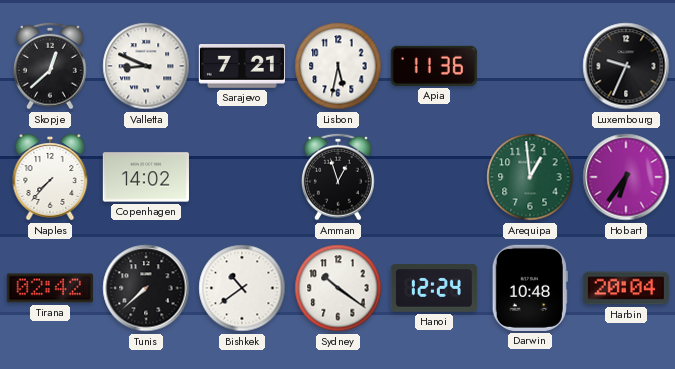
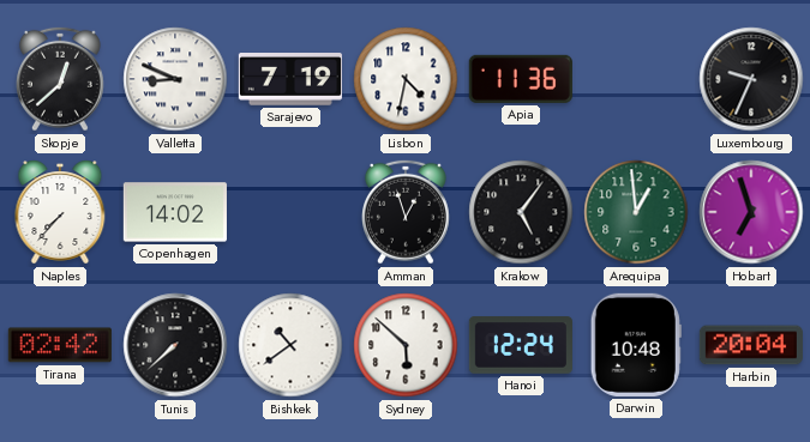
Sarajevo: 7:21 -> 7:19
Lisbon: 5:32 -> 4:32
Krakow: none -> 5:06
Hobart: 6:36 -> 6:57
Sydney: 10:21 -> 5:52
